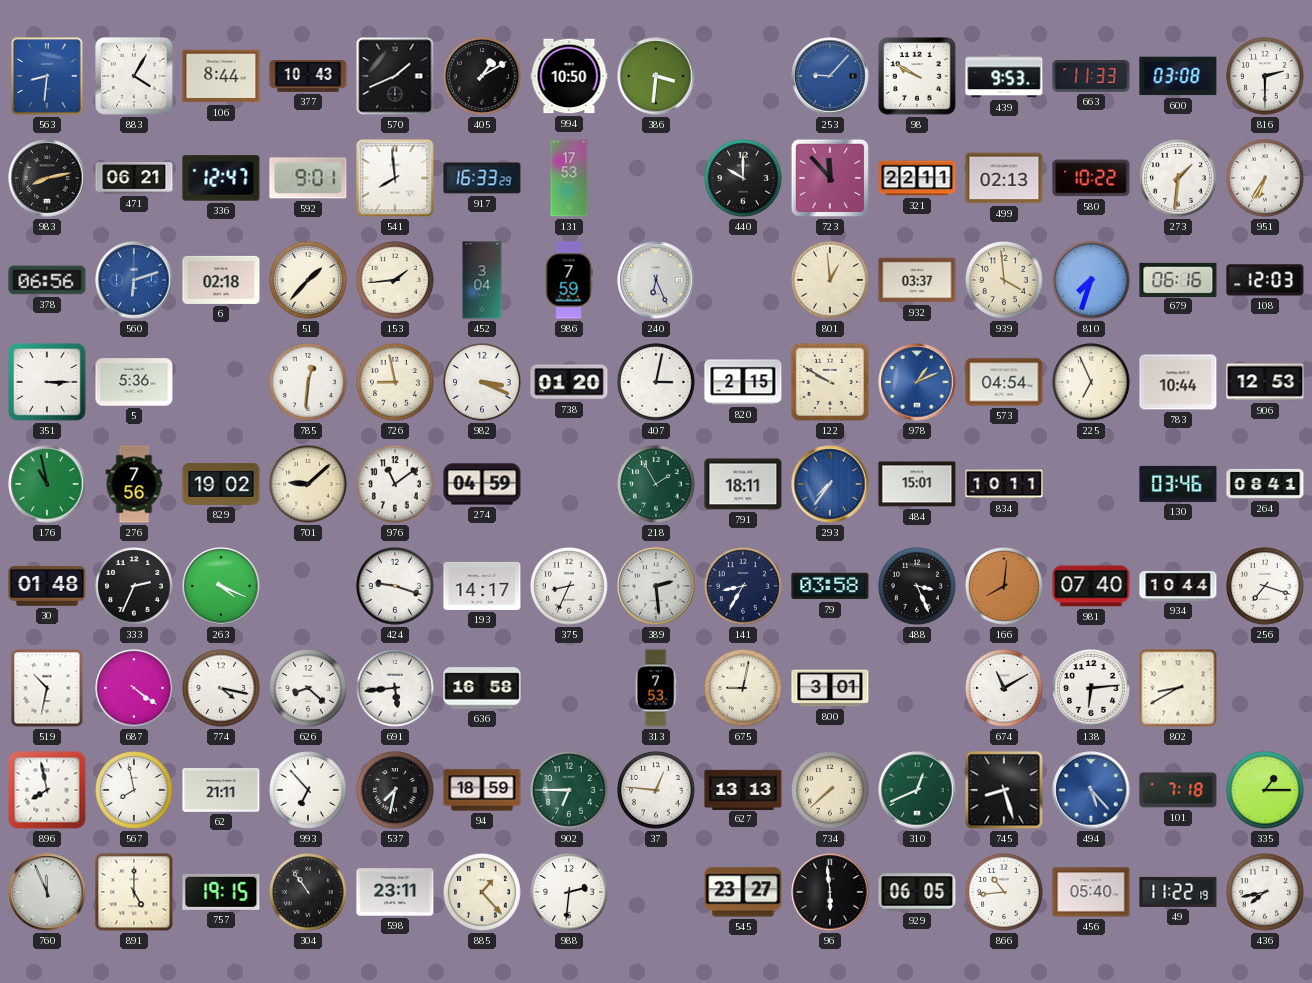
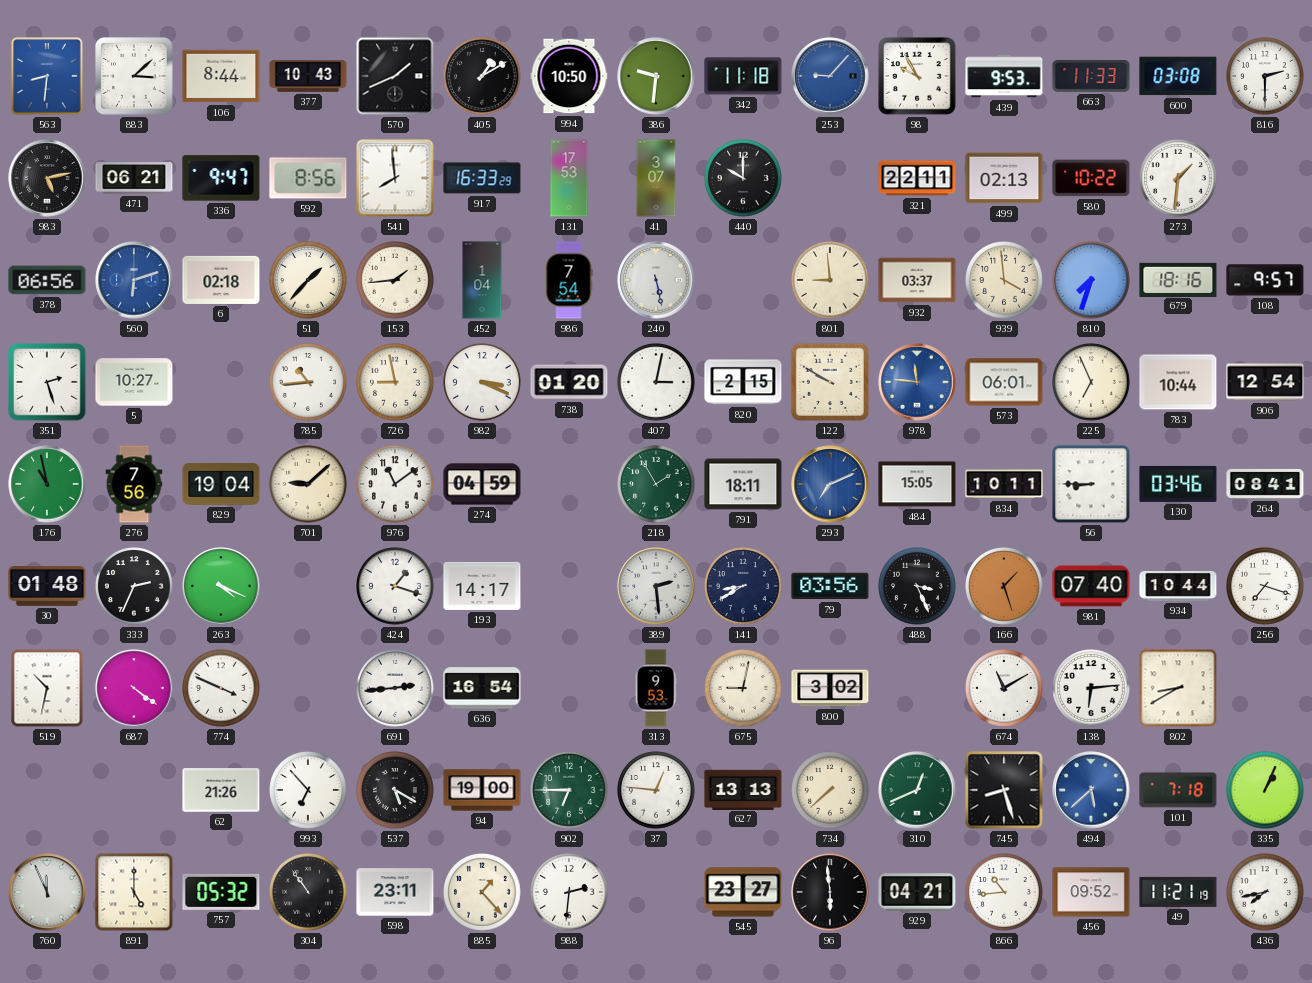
883: 4:05 -> 3:08
386: 3:31 -> 9:31
342: none -> 11:18
98: 9:50 -> 9:55
983: 8:13 -> 5:13
336: 12:47 -> 9:47
592: 9:01 -> 8:56
41: none -> 3:07
723: 11:53 -> none
951: 6:35 -> none
452: 3:04 -> 1:04
986: 7:59 -> 7:54
240: 6:26 -> 5:28
801: 12:59 -> 8:59
679: 06:16 -> 18:16
108: 12:03 -> 9:57
351: 3:15 -> 2:27
5: 5:36 -> 10:27
785: 12:31 -> 10:44
978: 1:11 -> 11:46
573: 04:54 -> 06:01
906: 12:53 -> 12:54
829: 19:02 -> 19:04
293: 7:36 -> 7:11
484: 15:01 -> 15:05
56: none -> 8:45
424: 9:18 -> 1:18
375: 8:34 -> none
141: 8:35 -> 8:40
79: 03:58 -> 03:56
166: 8:01 -> 1:27
774: 4:17 -> 3:49
626: 8:22 -> none
691: 5:44 -> 2:44
636: 16:58 -> 16:54
313: 7:53 -> 9:53
800: 3:01 -> 3:02
896: 7:58 -> none
567: 7:58 -> none
62: 21:11 -> 21:26
537: 7:32 -> 5:20
94: 18:59 -> 19:00
494: 5:23 -> 5:38
335: 1:15 -> 1:04
757: 19:15 -> 05:32
929: 06:05 -> 04:21
456: 05:40 -> 09:52
49: 11:22 -> 11:21
